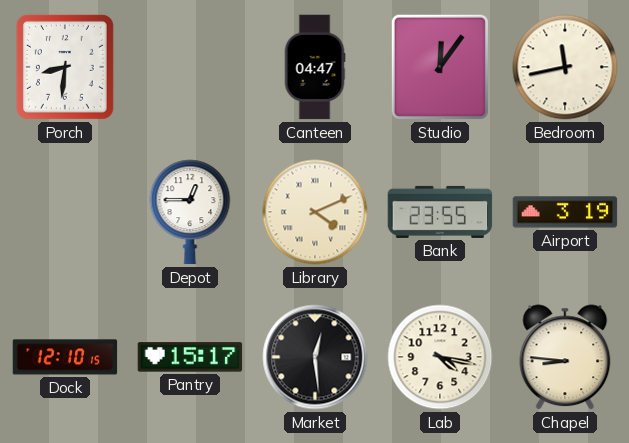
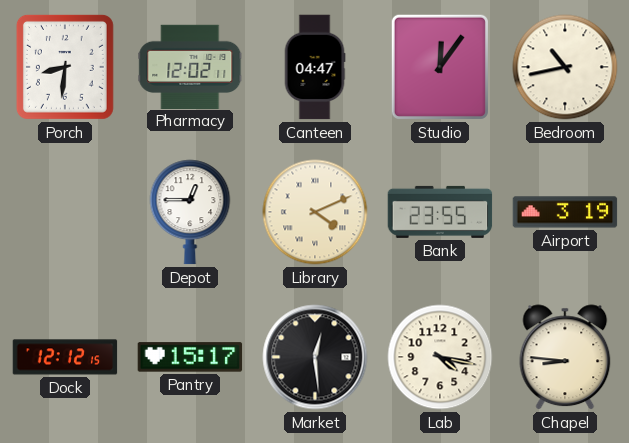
Pharmacy: none -> 12:02
Bedroom: 11:43 -> 10:43
Dock: 12:10 -> 12:12
